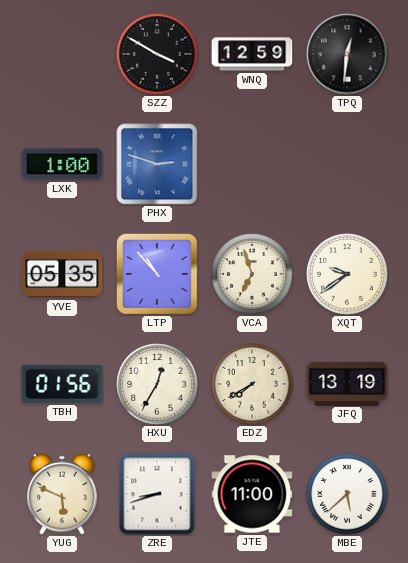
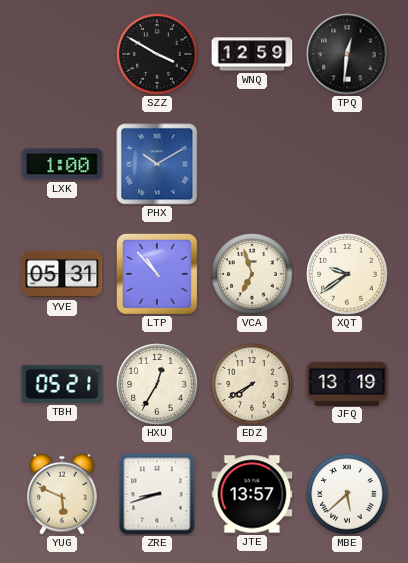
PHX: 2:48 -> 10:10
YVE: 05:35 -> 05:31
TBH: 01:56 -> 05:21
JTE: 11:00 -> 13:57
